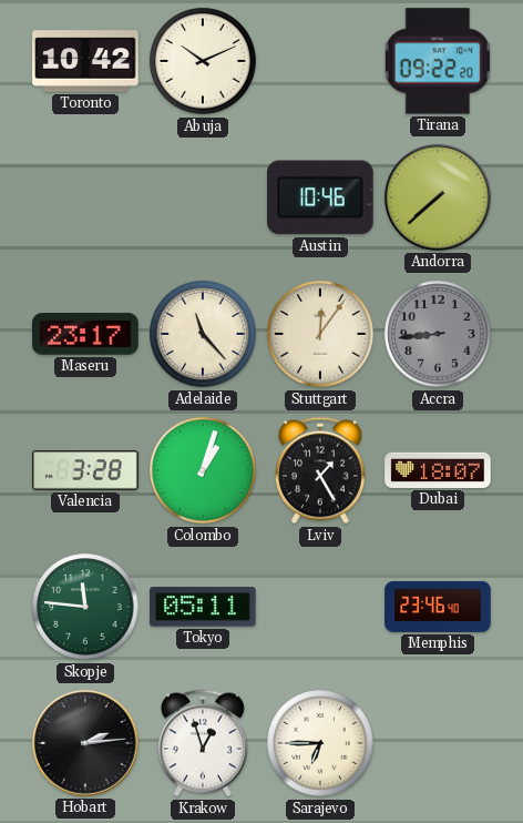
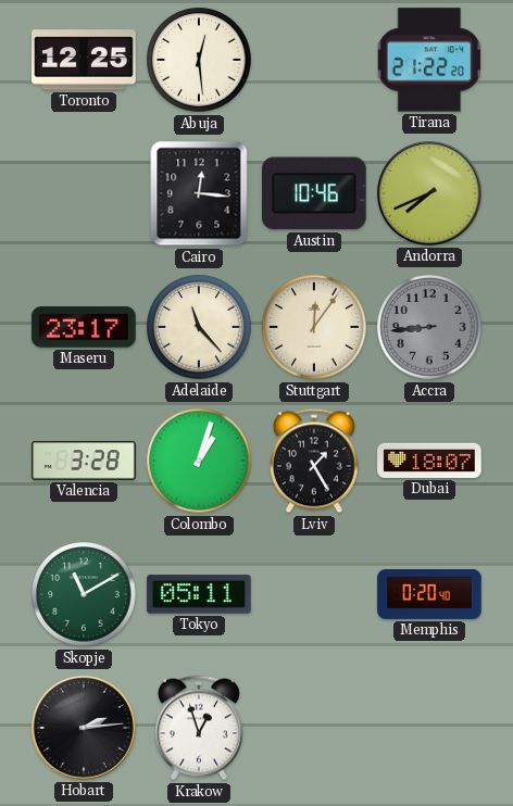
Toronto: 10:42 -> 12:25
Abuja: 10:11 -> 12:29
Tirana: 09:22 -> 21:22
Cairo: none -> 12:16
Andorra: 7:38 -> 7:41
Skopje: 11:46 -> 11:10
Memphis: 23:46 -> 0:20
Sarajevo: 6:45 -> none
